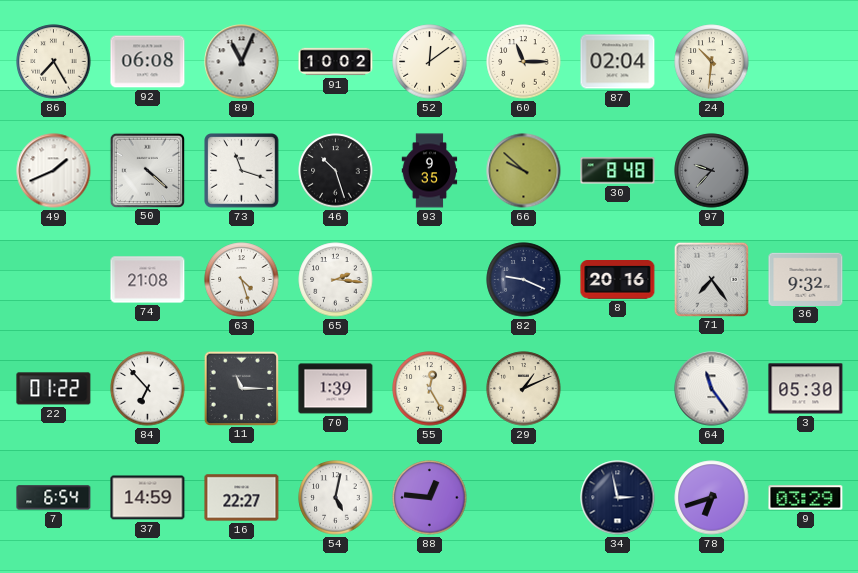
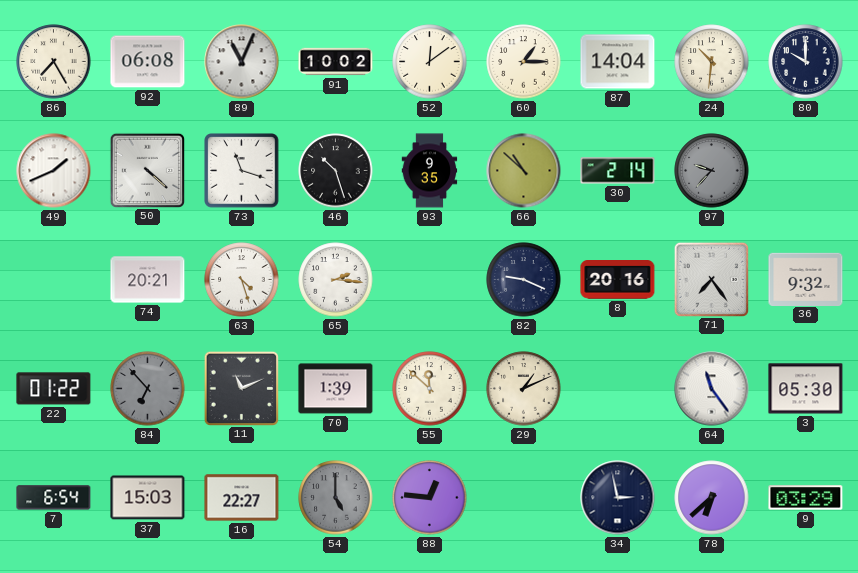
60: 11:15 -> 1:15
87: 02:04 -> 14:04
80: none -> 10:00
66: 9:52 -> 10:52
30: 8:48 -> 2:14
74: 21:08 -> 20:21
84 dial: white -> grey
11: 11:15 -> 11:11
55: 12:25 -> 11:52
37: 14:59 -> 15:03
54: 5:02 -> 5:00
54 dial: white -> grey
78: 6:42 -> 6:38
